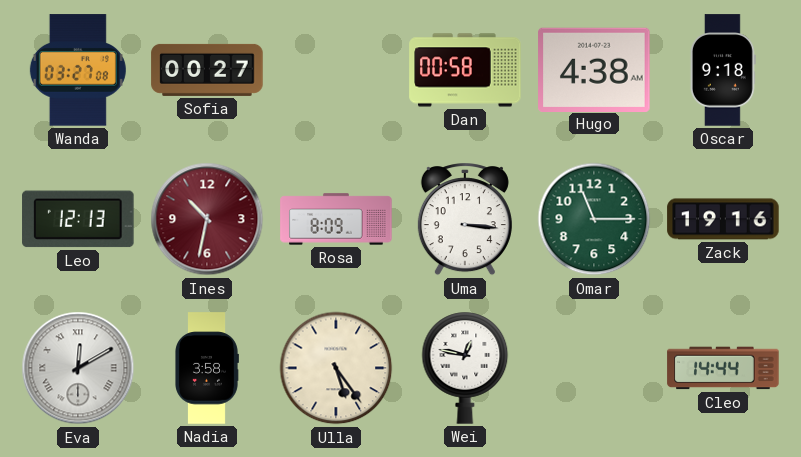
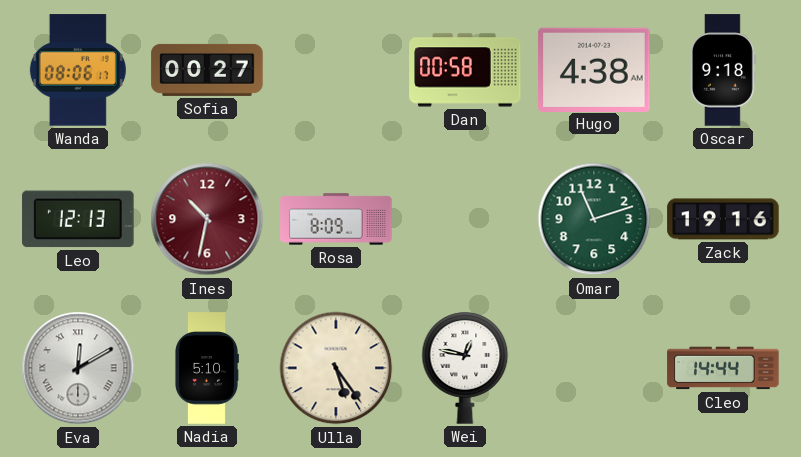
Wanda: 03:27 -> 08:06
Uma: 3:16 -> none
Omar: 11:15 -> 11:12
Nadia: 3:58 -> 5:10
